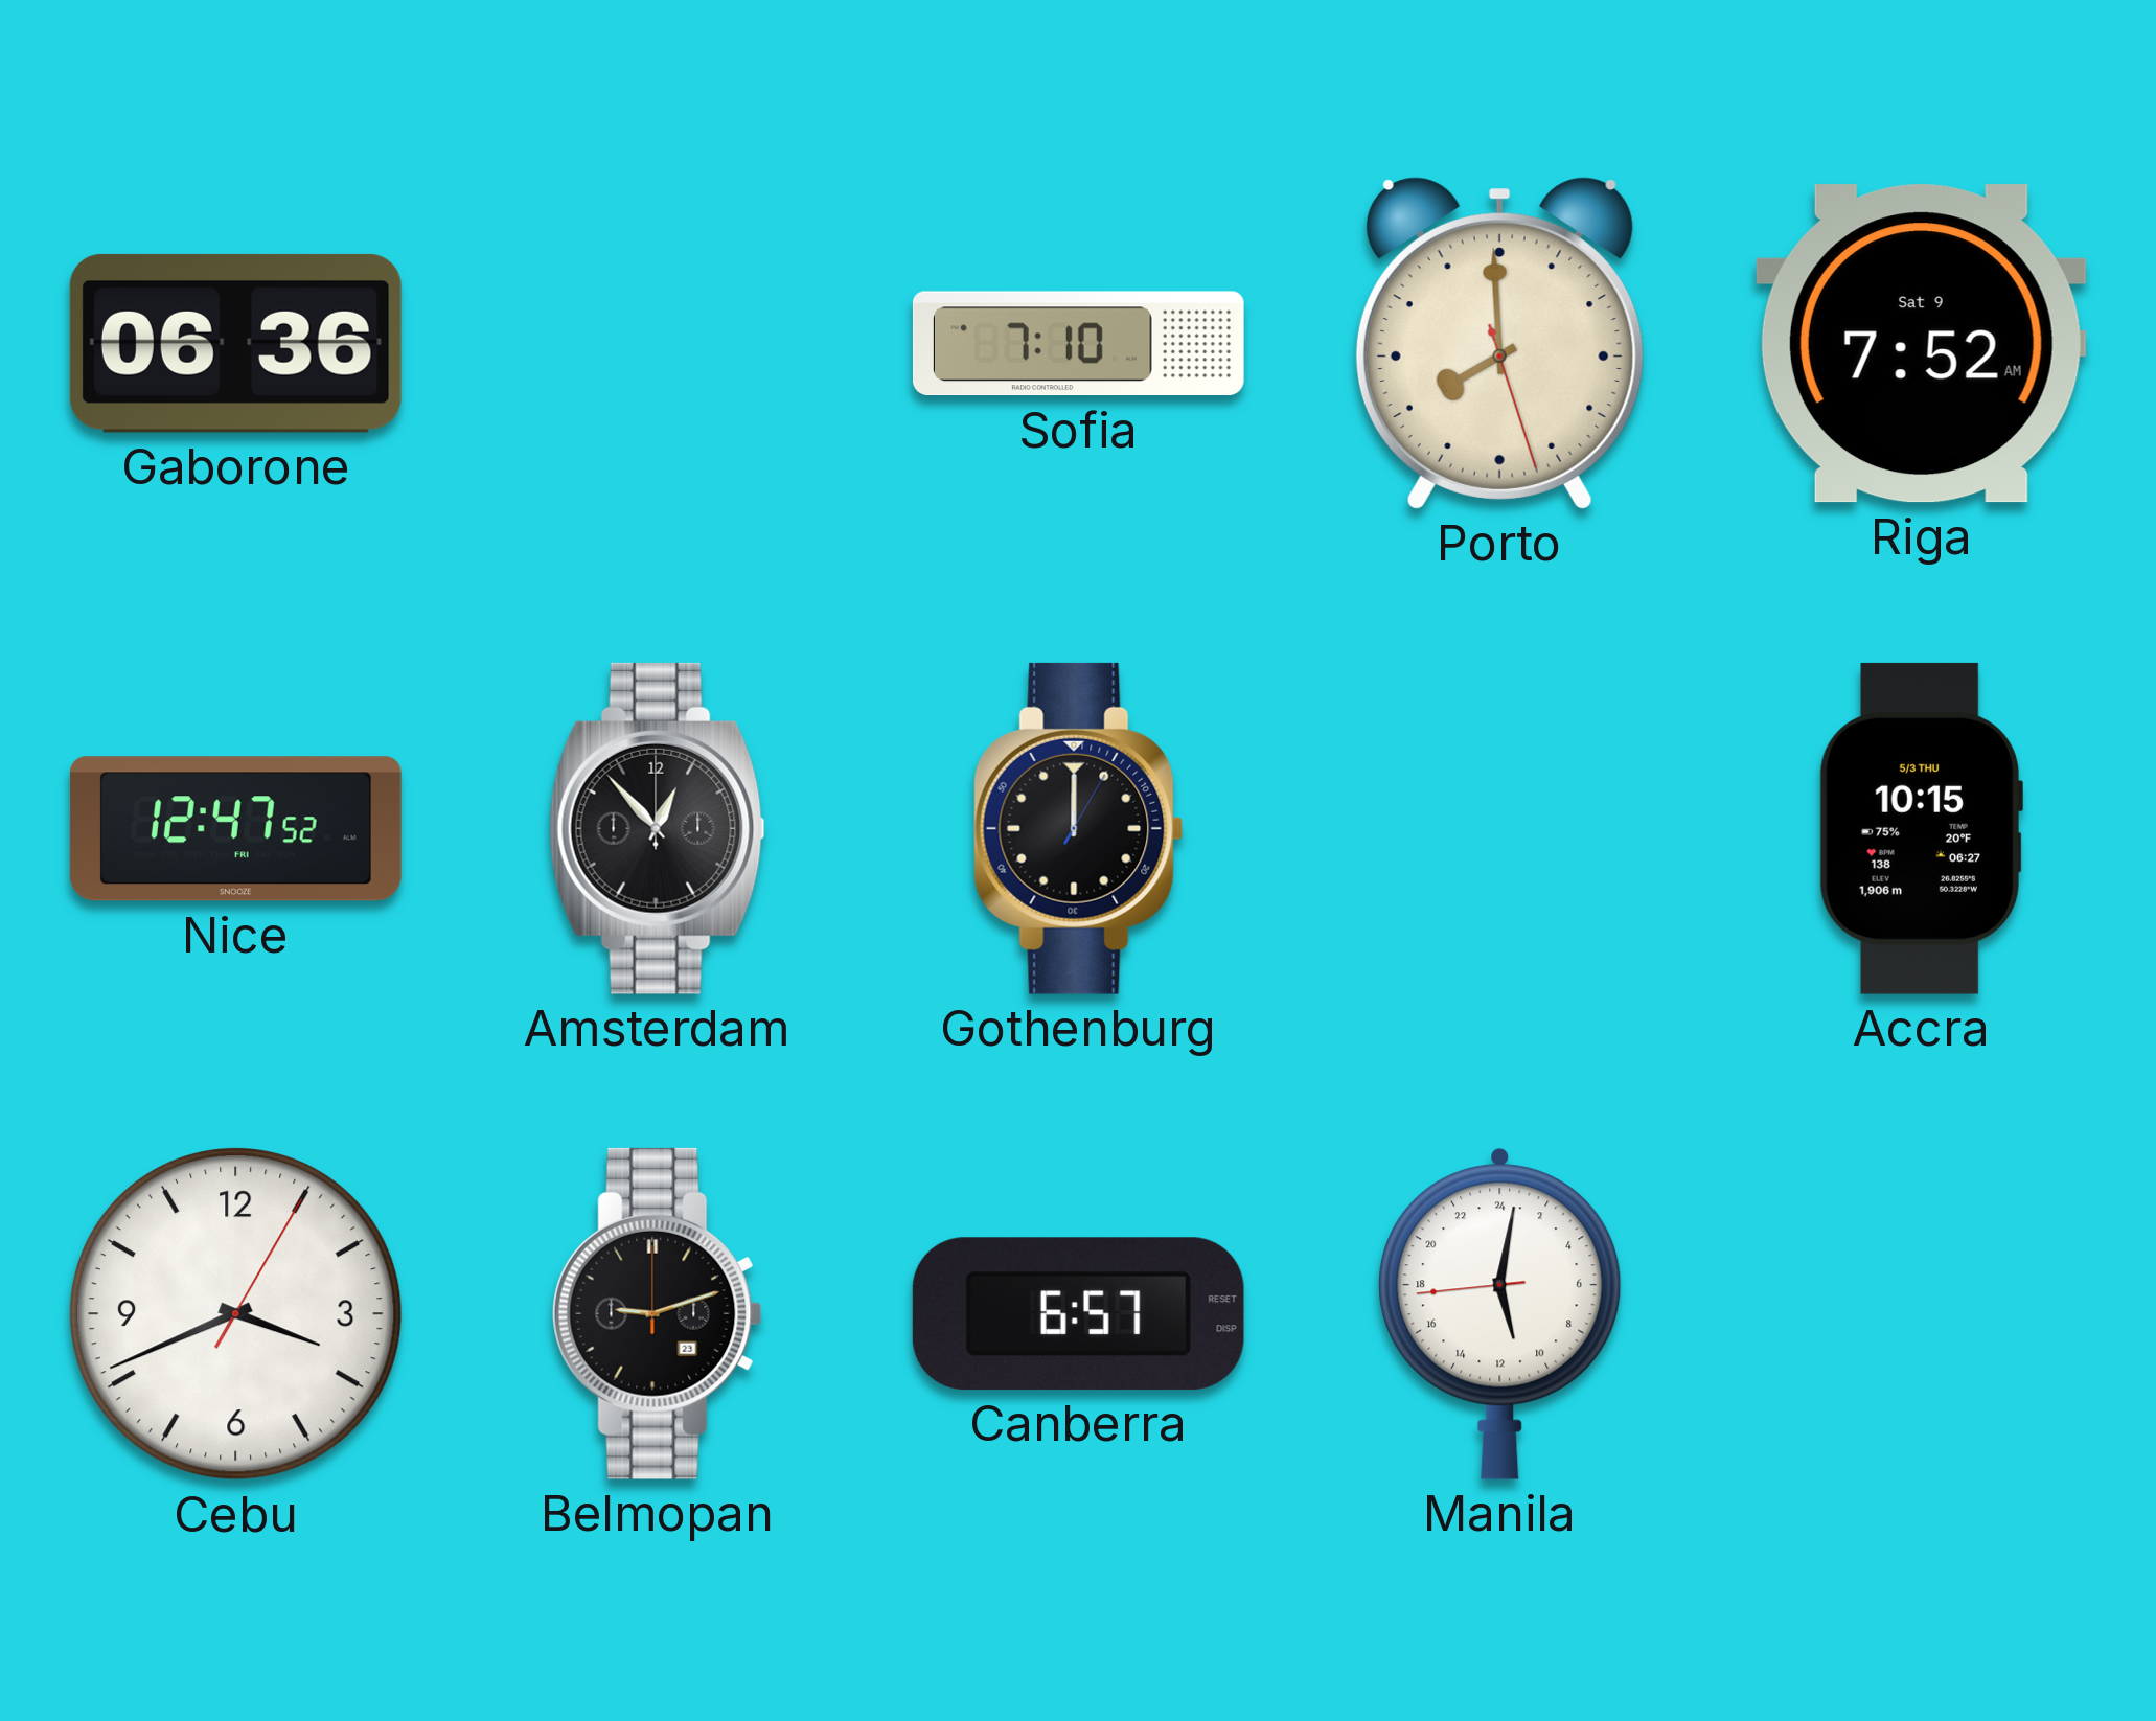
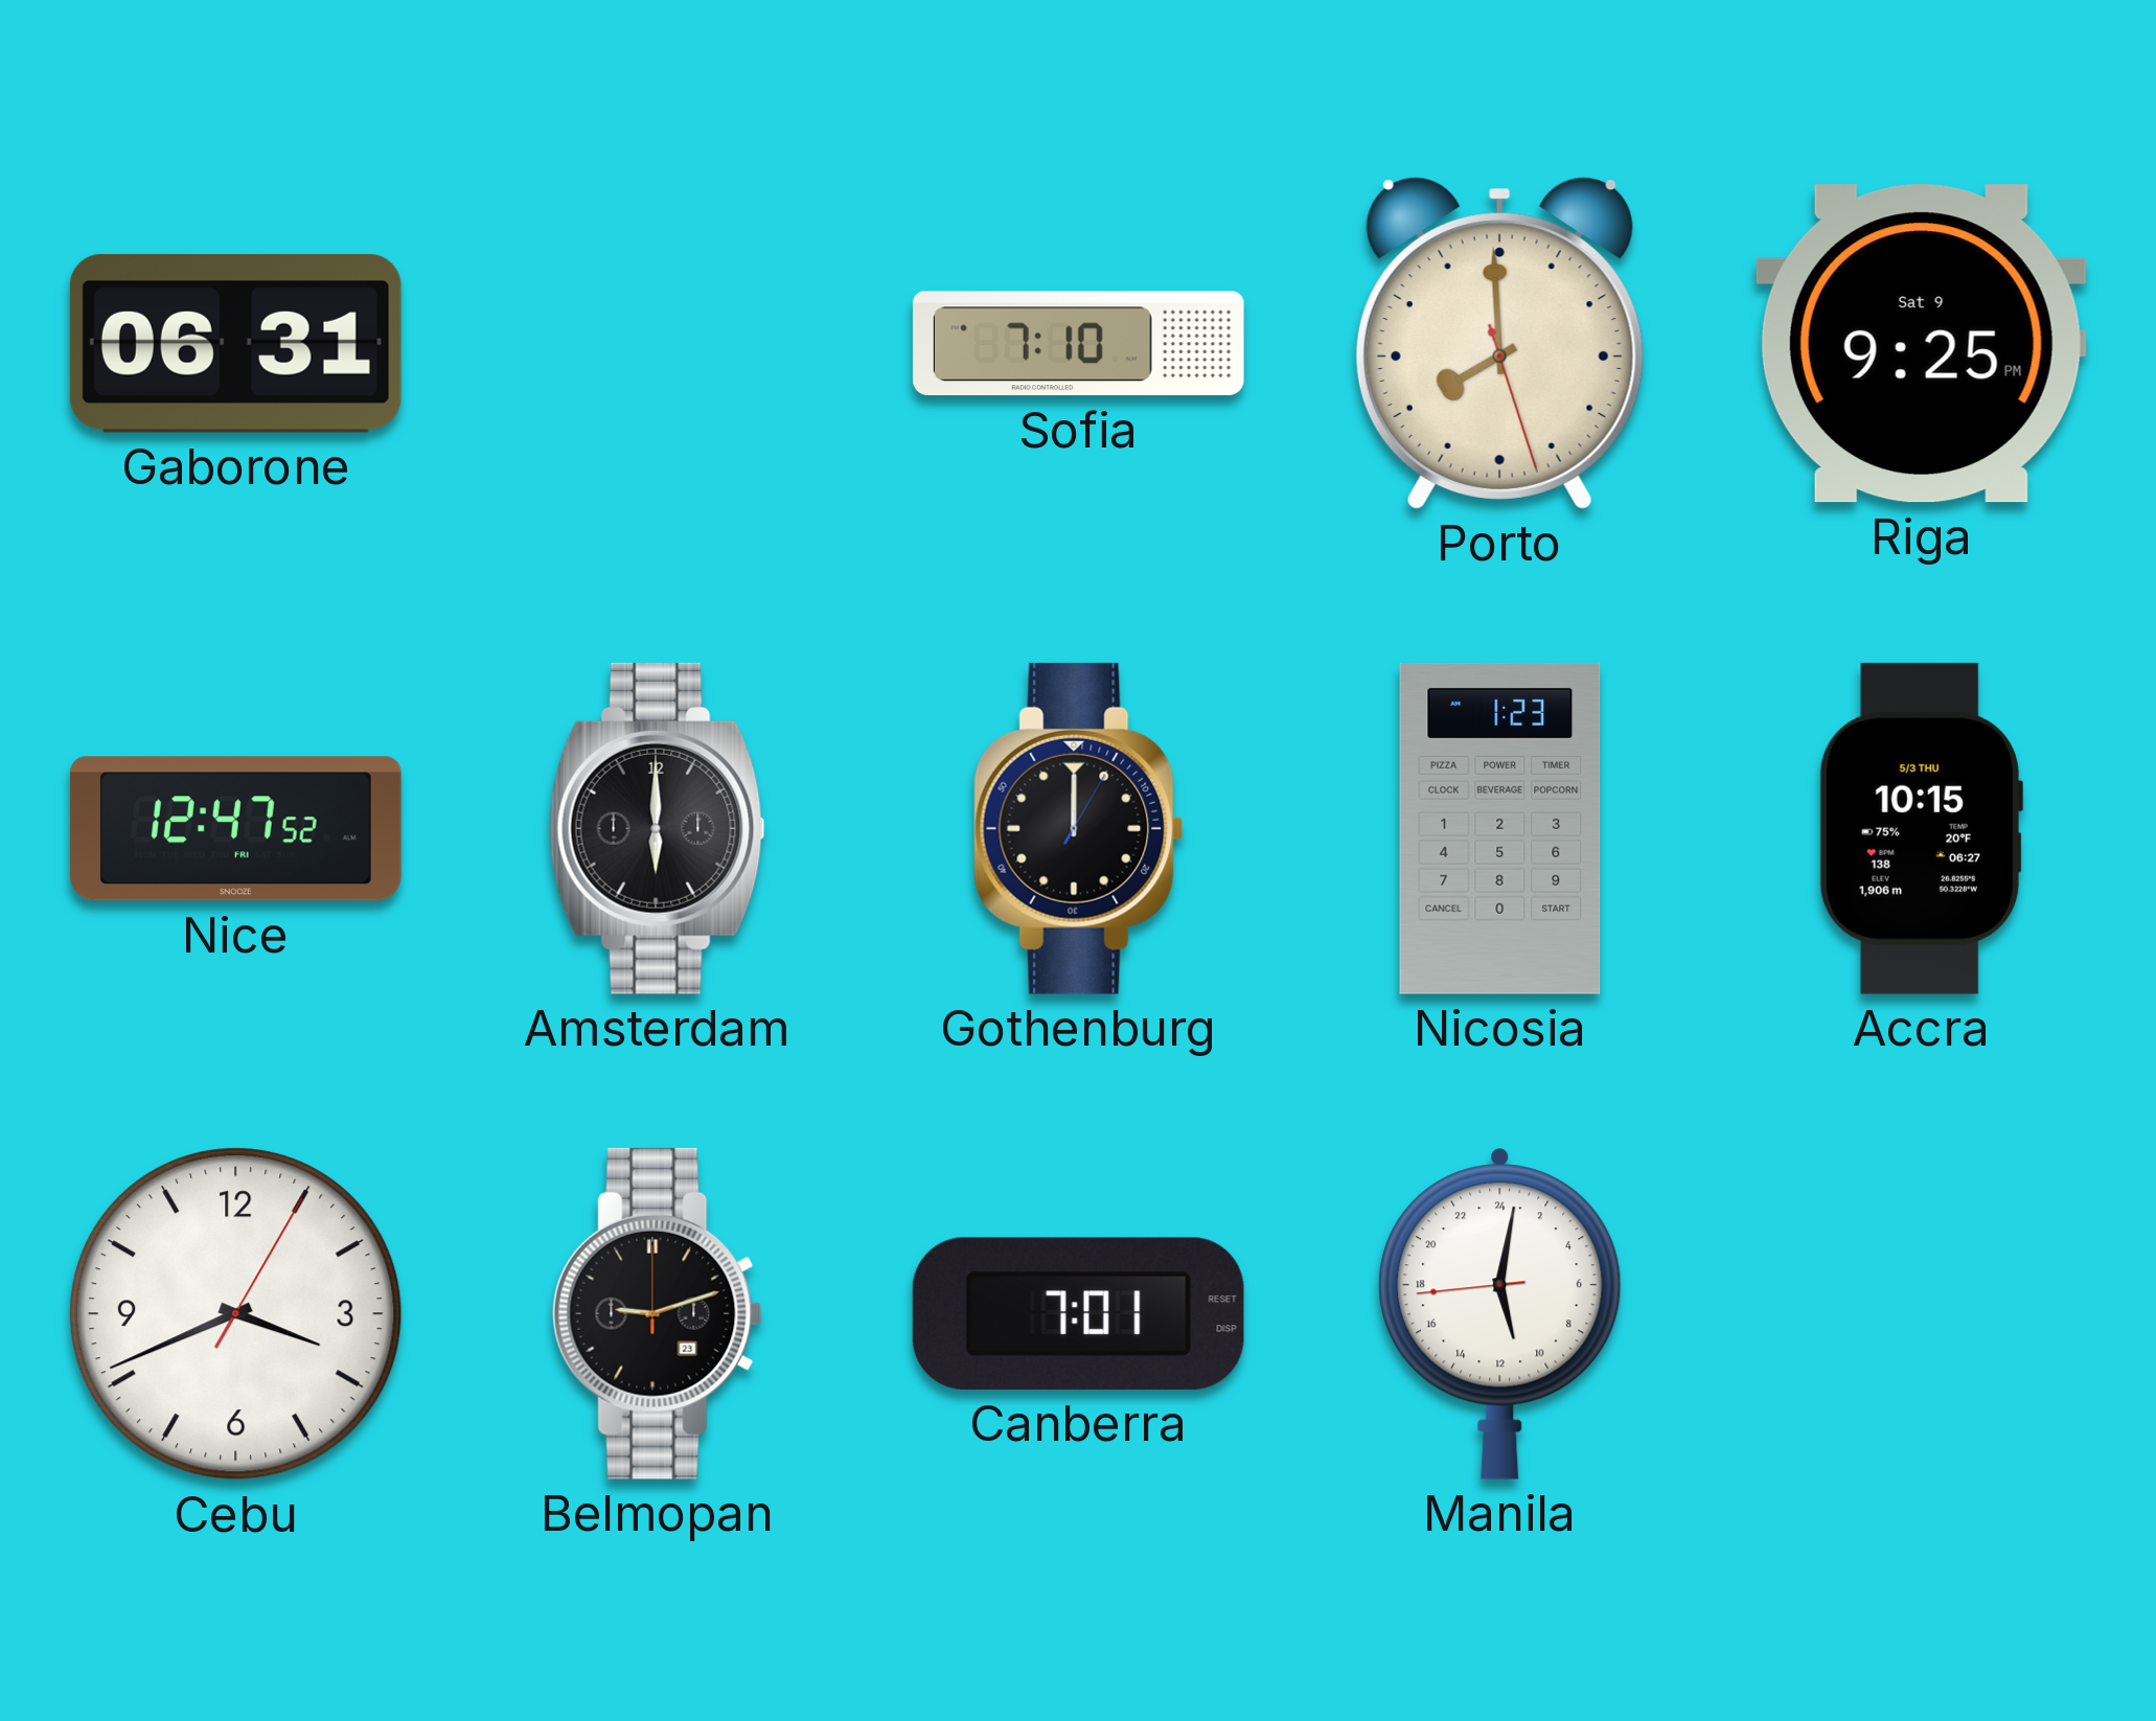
Gaborone: 06:36 -> 06:31
Riga: 7:52 -> 9:25
Amsterdam: 12:53 -> 6:00
Nicosia: none -> 1:23
Canberra: 6:57 -> 7:01
